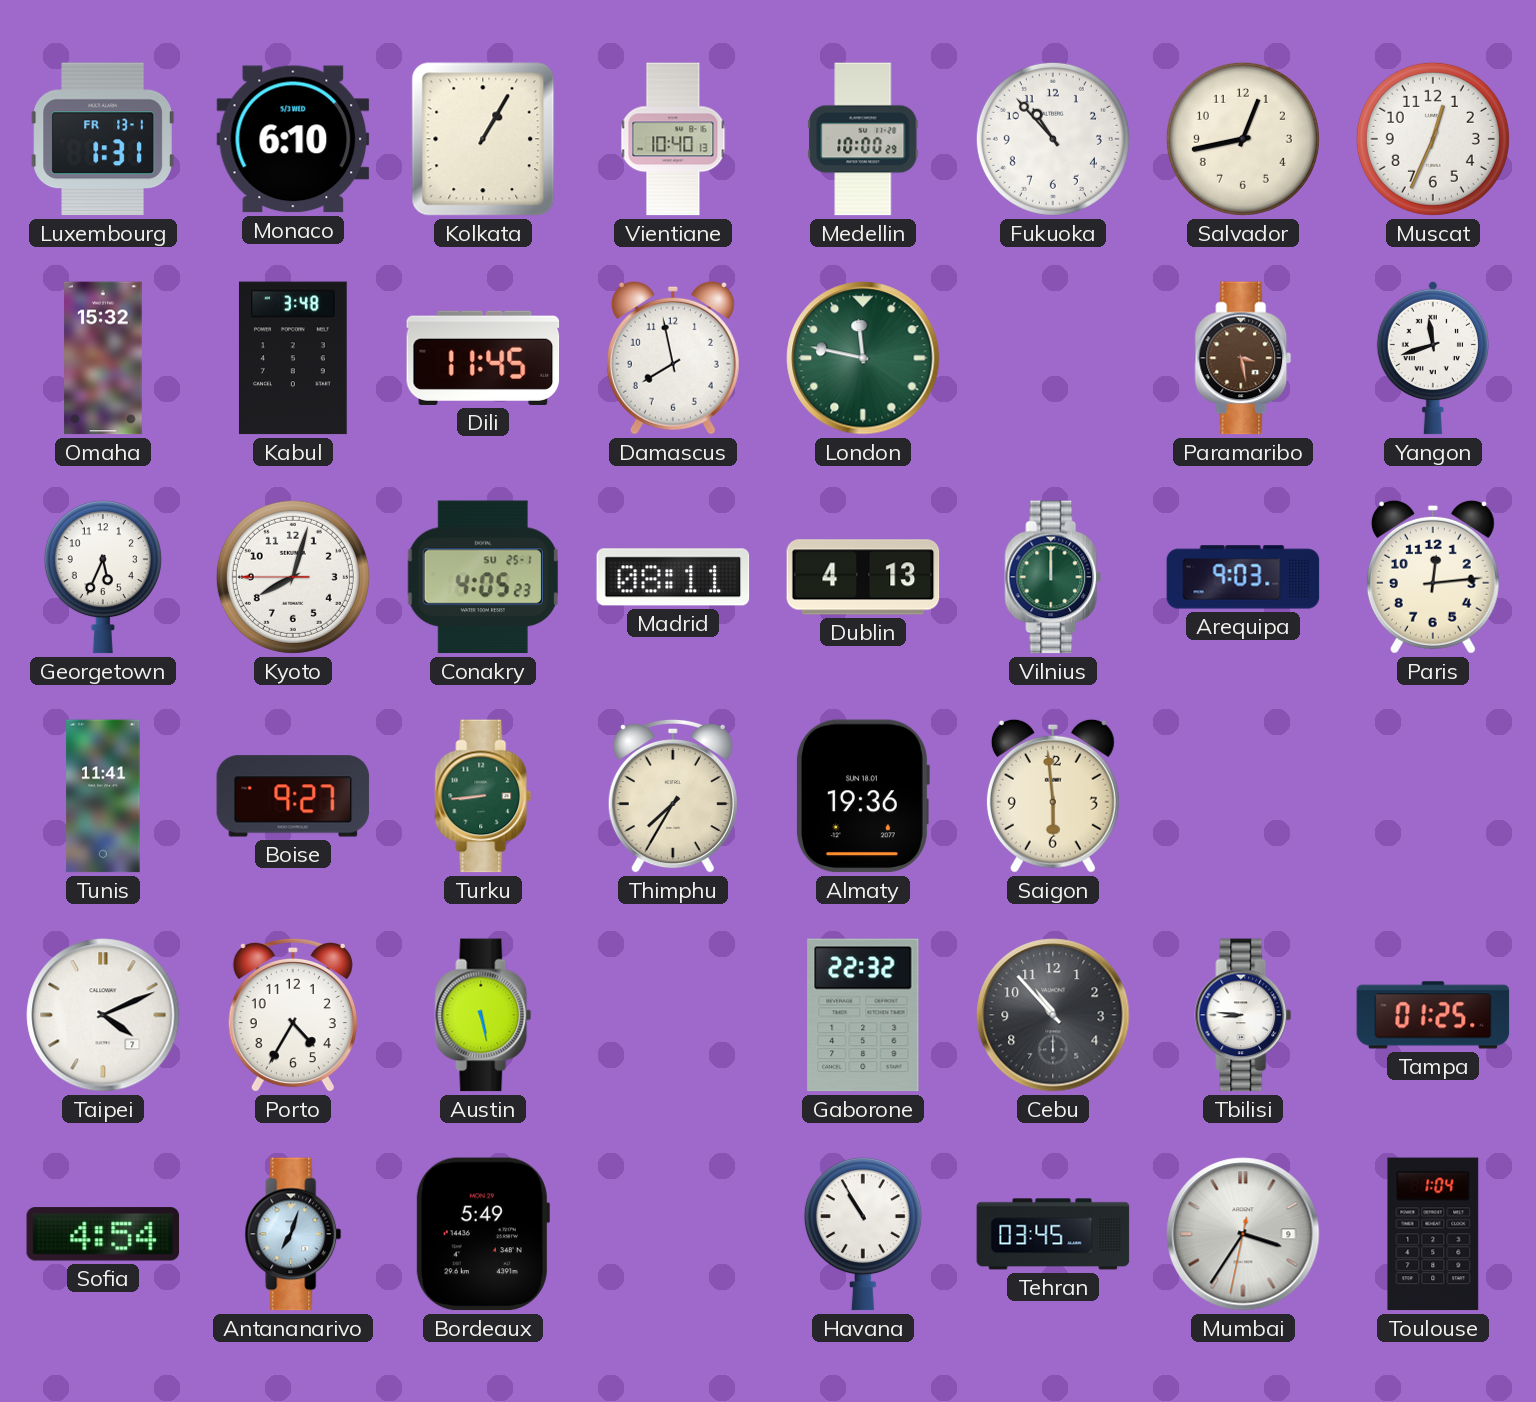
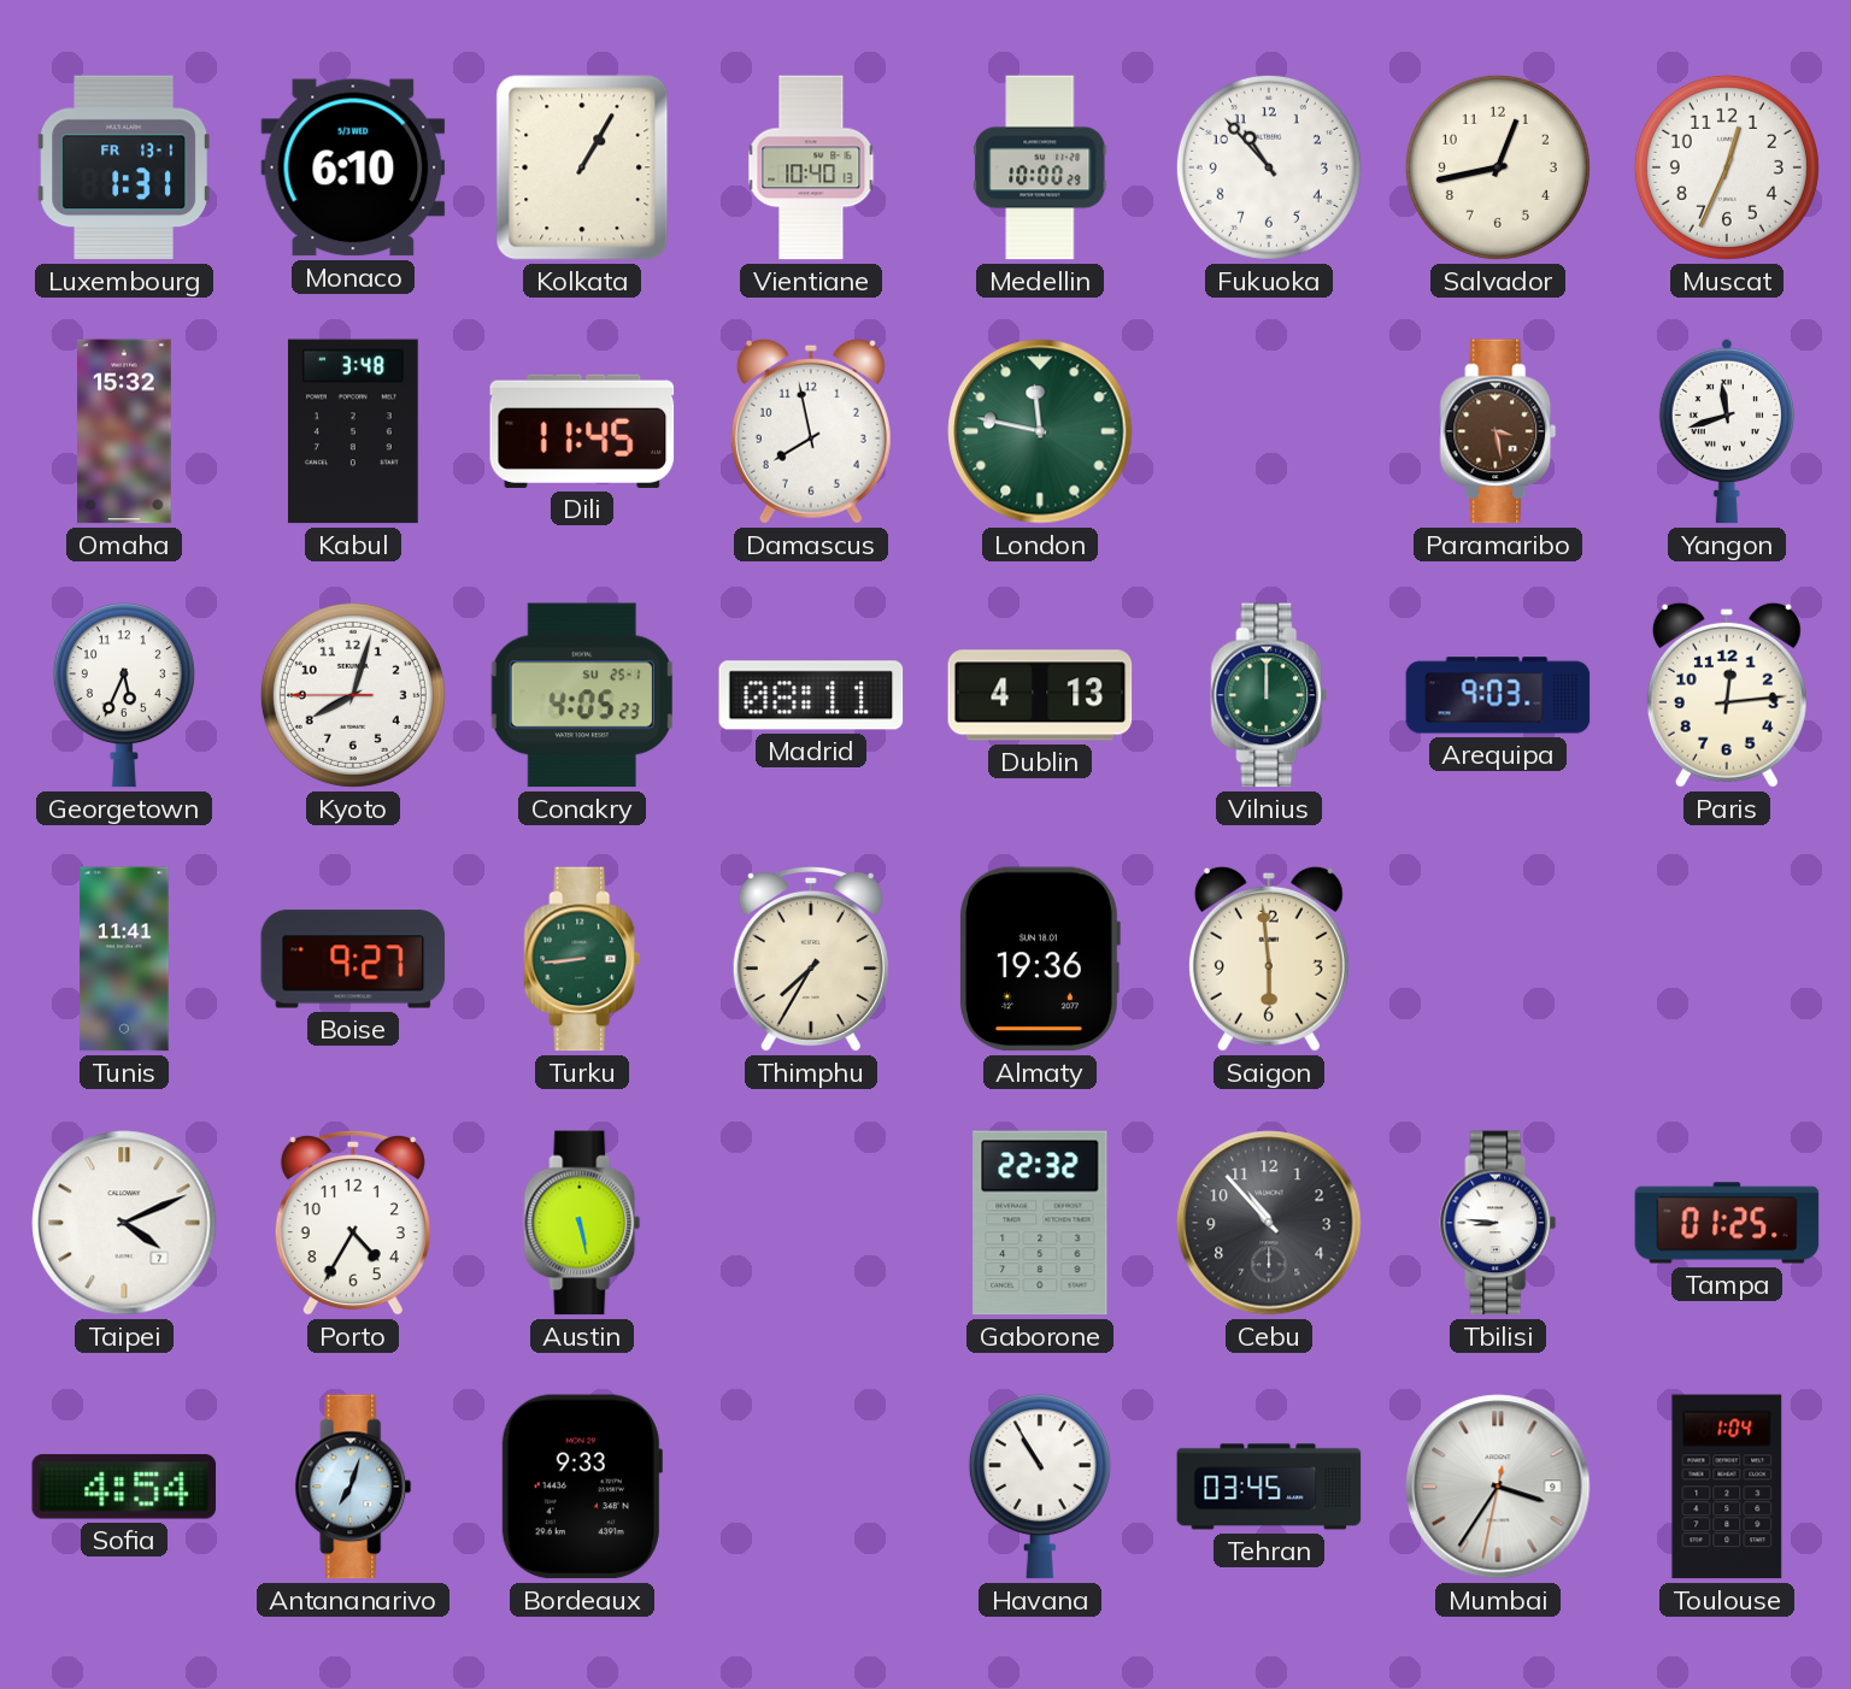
Bordeaux: 5:49 -> 9:33
